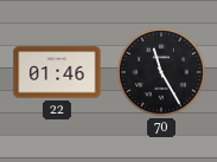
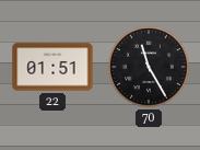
22: 01:46 -> 01:51
